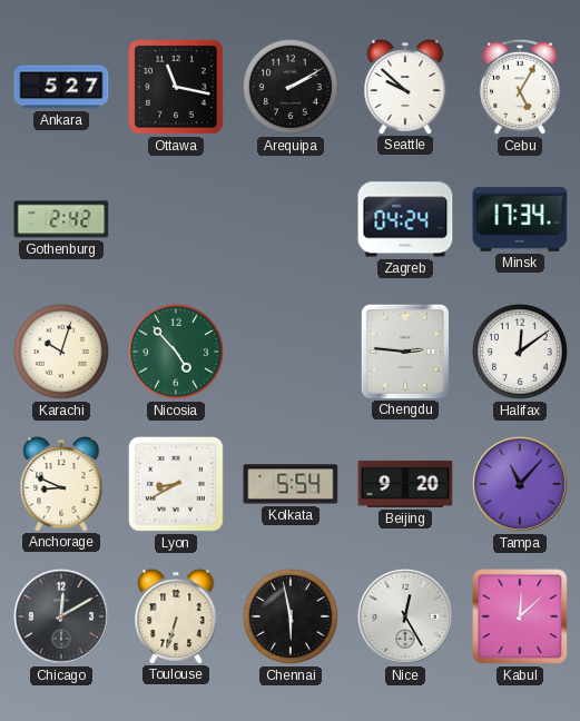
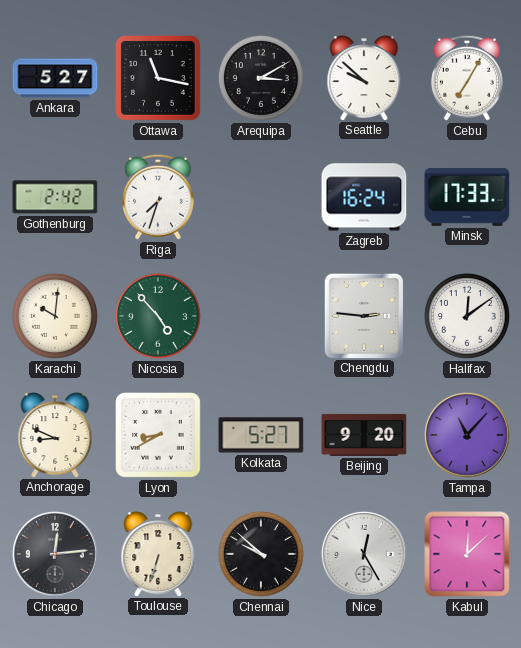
Arequipa: 2:10 -> 3:10
Cebu: 5:05 -> 7:05
Riga: none -> 7:33
Zagreb: 04:24 -> 16:24
Minsk: 17:34 -> 17:33
Karachi: 10:03 -> 10:01
Kolkata: 5:54 -> 5:27
Chicago: 12:10 -> 12:14
Chennai: 5:58 -> 9:52
